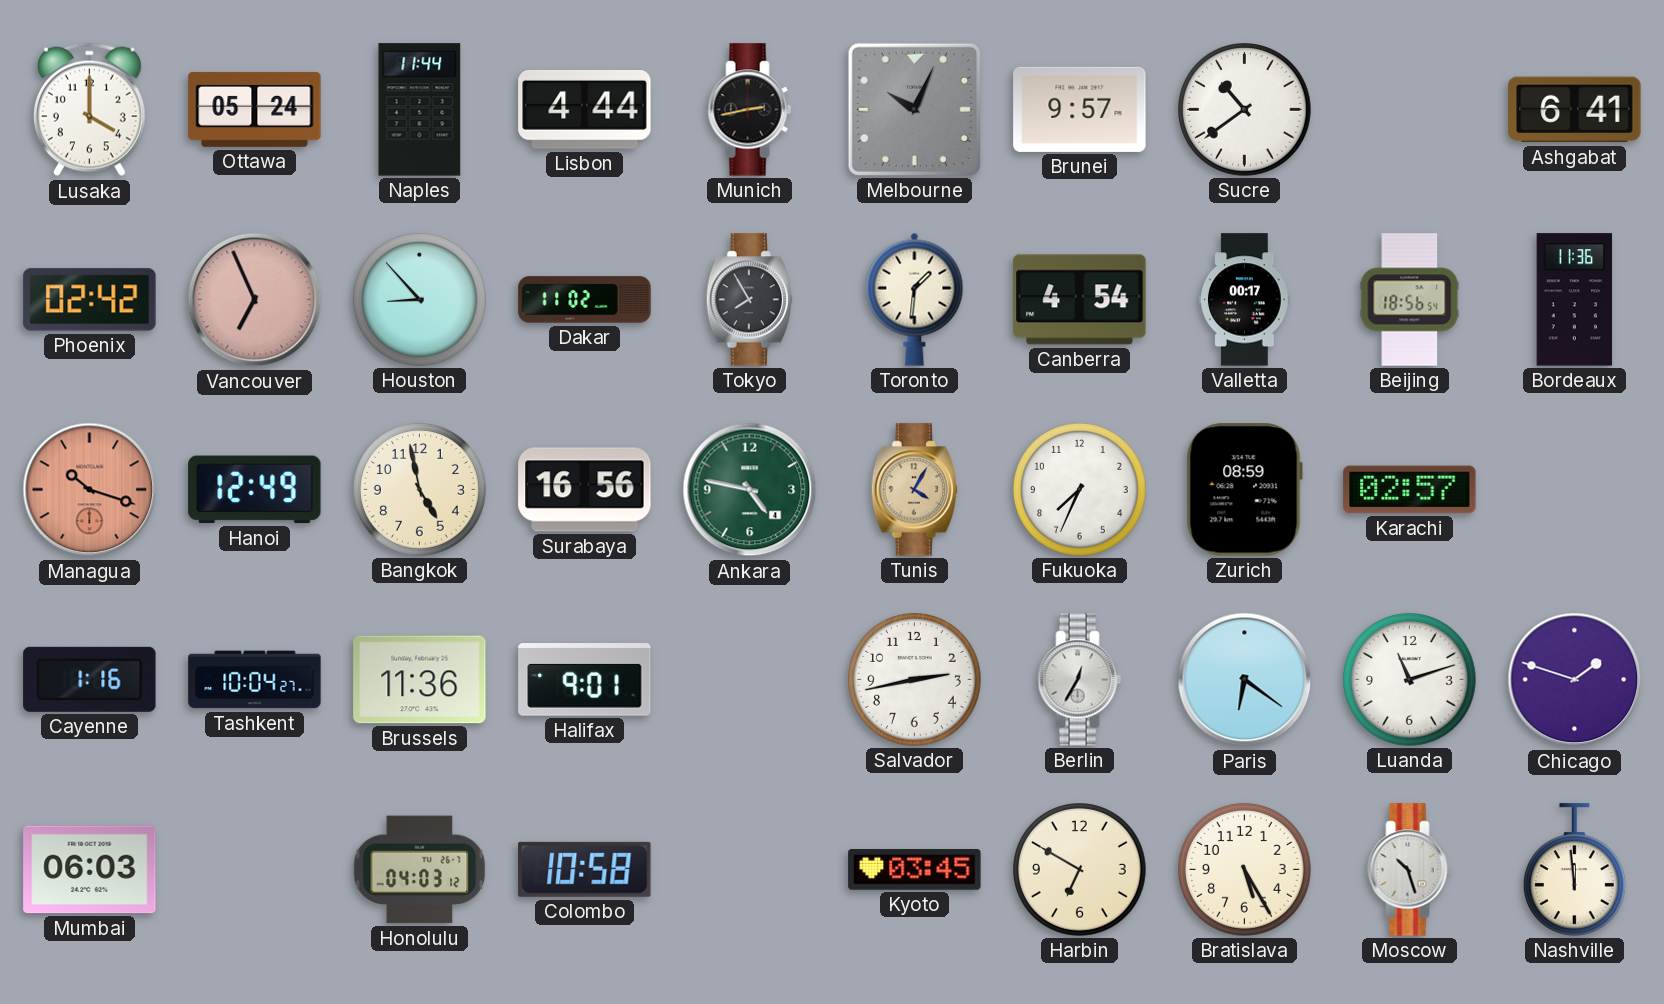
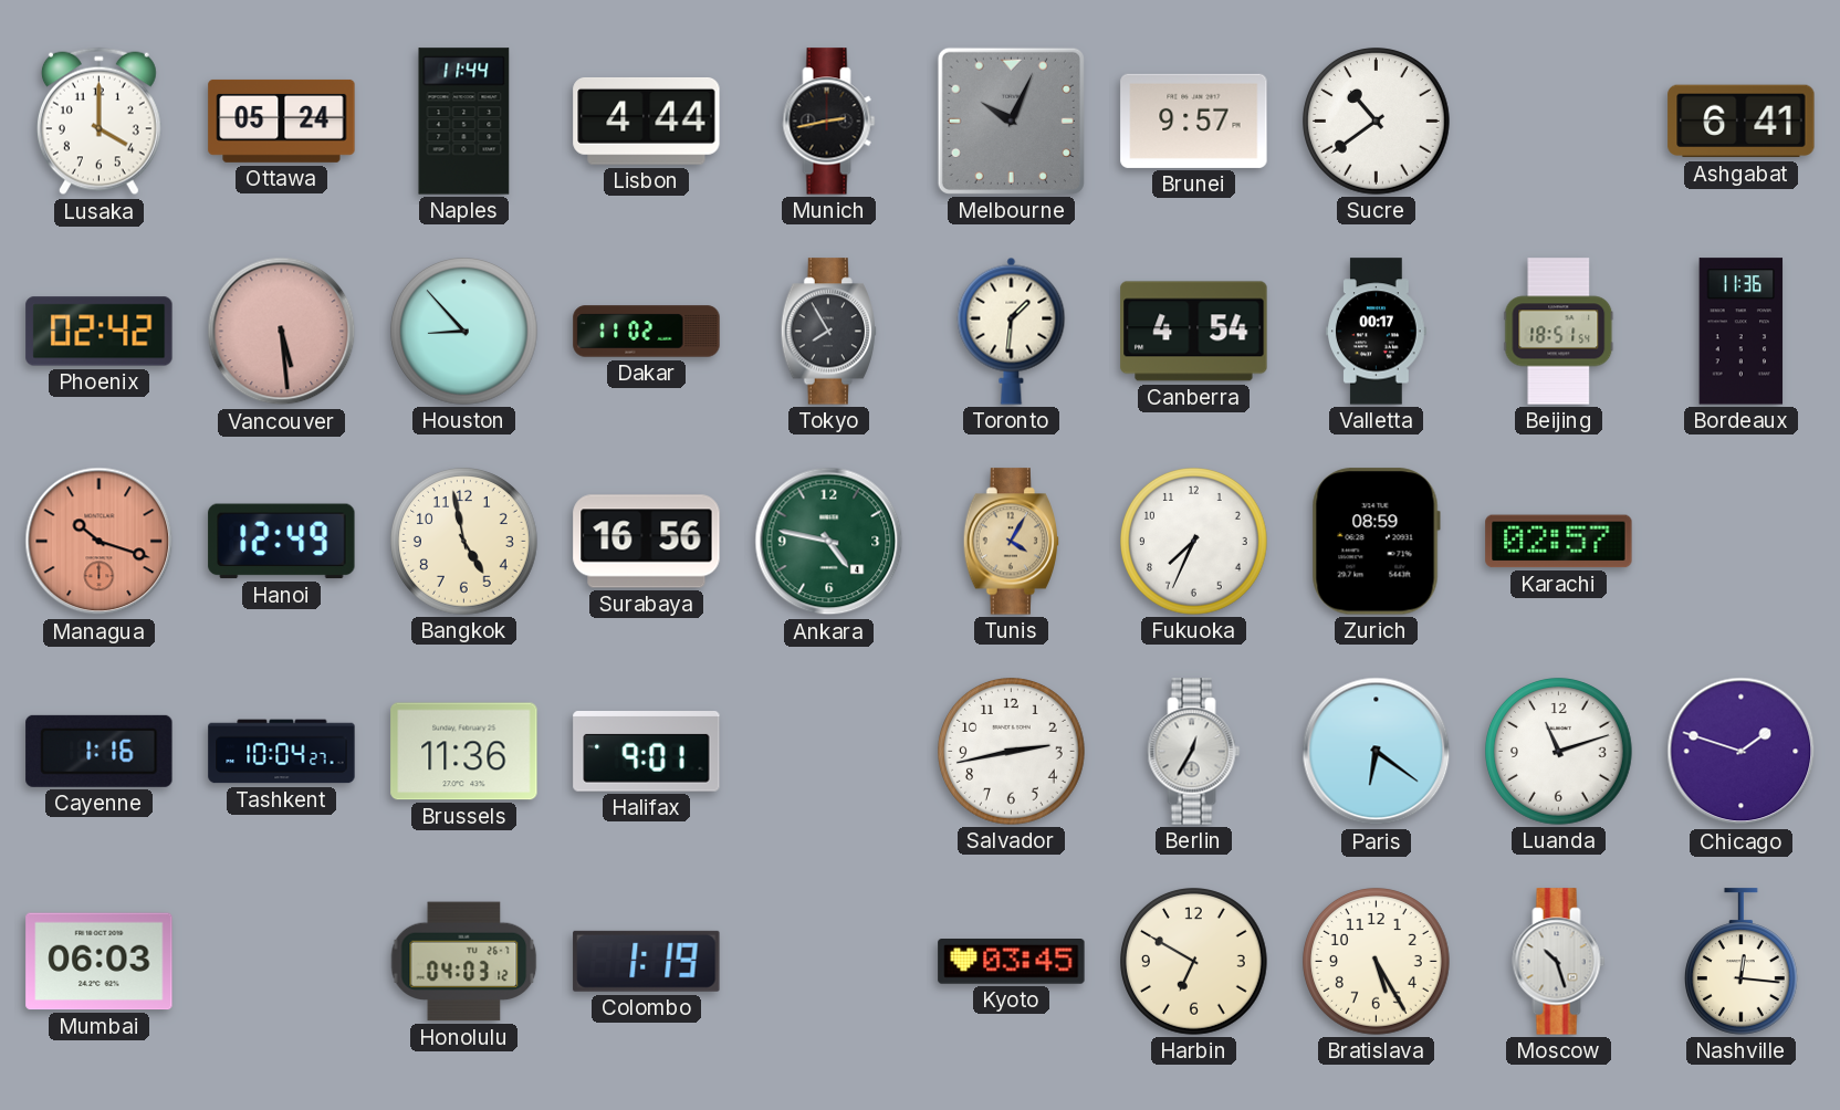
Vancouver: 6:56 -> 5:29
Beijing: 18:56 -> 18:51
Colombo: 10:58 -> 1:19
Nashville: 11:59 -> 12:16
